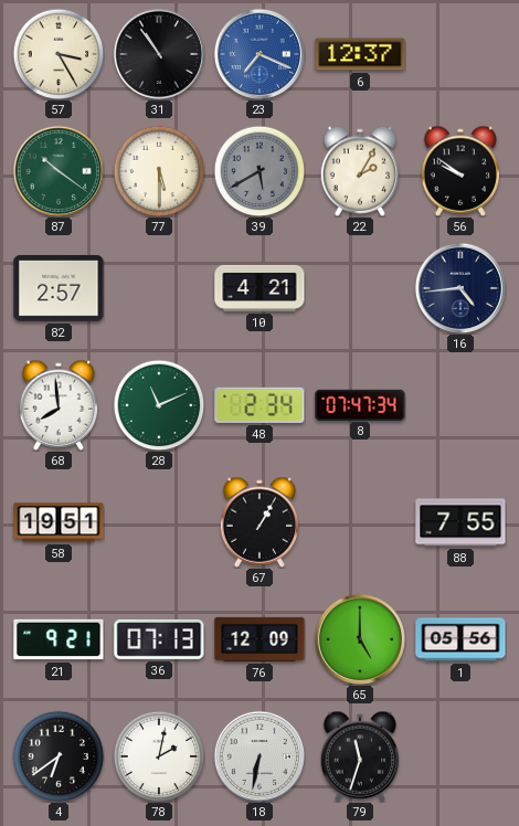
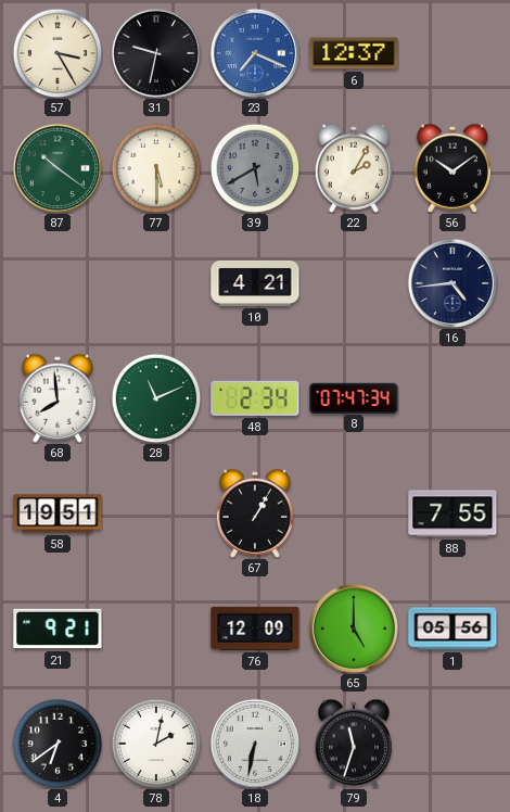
31: 10:54 -> 9:32
56: 9:51 -> 10:09
82: 2:57 -> none
36: 07:13 -> none
